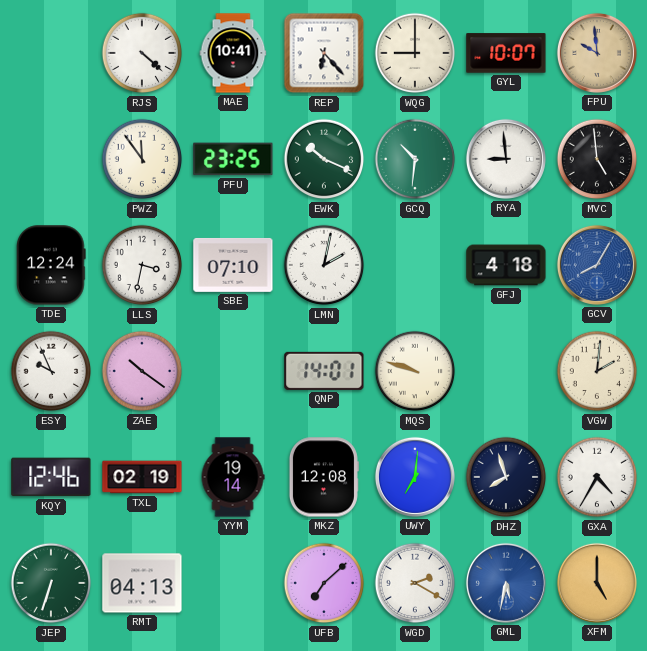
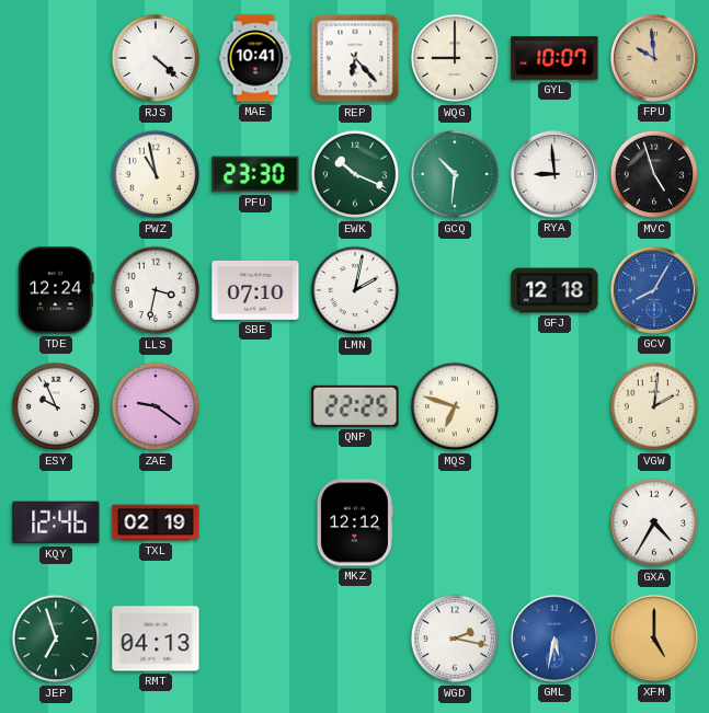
PWZ: 11:54 -> 10:58
PFU: 23:25 -> 23:30
MVC: 4:59 -> 4:57
GFJ: 4:18 -> 12:18
ZAE: 10:21 -> 9:21
QNP: 14:01 -> 22:25
MQS: 9:48 -> 6:48
YYM: 19:14 -> none
MKZ: 12:08 -> 12:12
UWY: 7:01 -> none
DHZ: 7:57 -> none
JEP: 6:33 -> 6:57
UFB: 7:08 -> none
WGD: 2:20 -> 2:17
